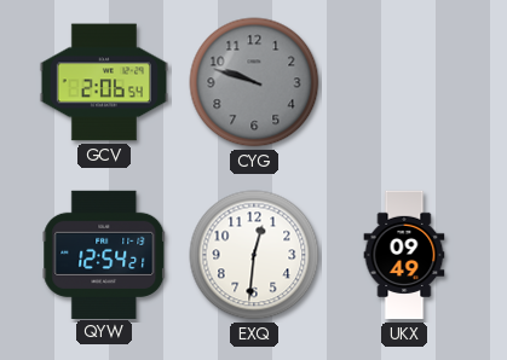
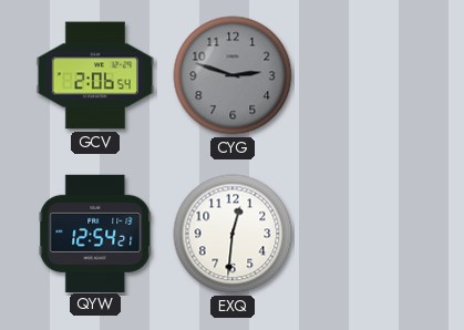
CYG: 9:48 -> 2:48
UKX: 09:49 -> none
